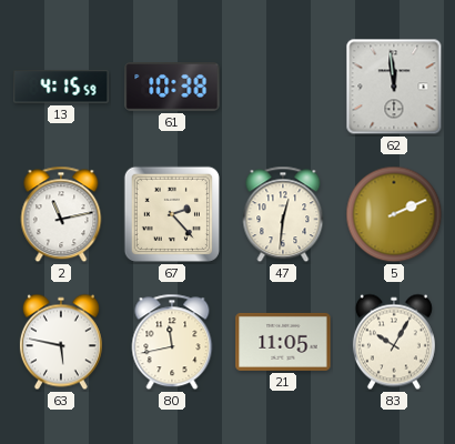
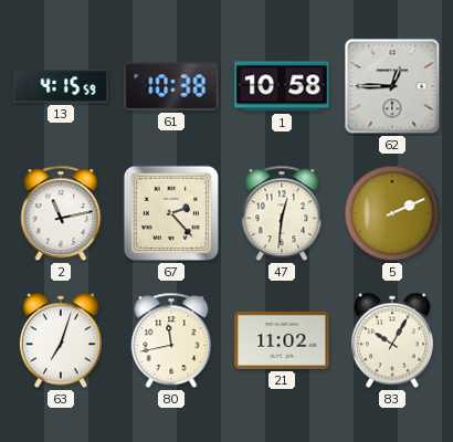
1: none -> 10:58
62: 11:59 -> 12:45
63: 5:47 -> 7:03
21: 11:05 -> 11:02
